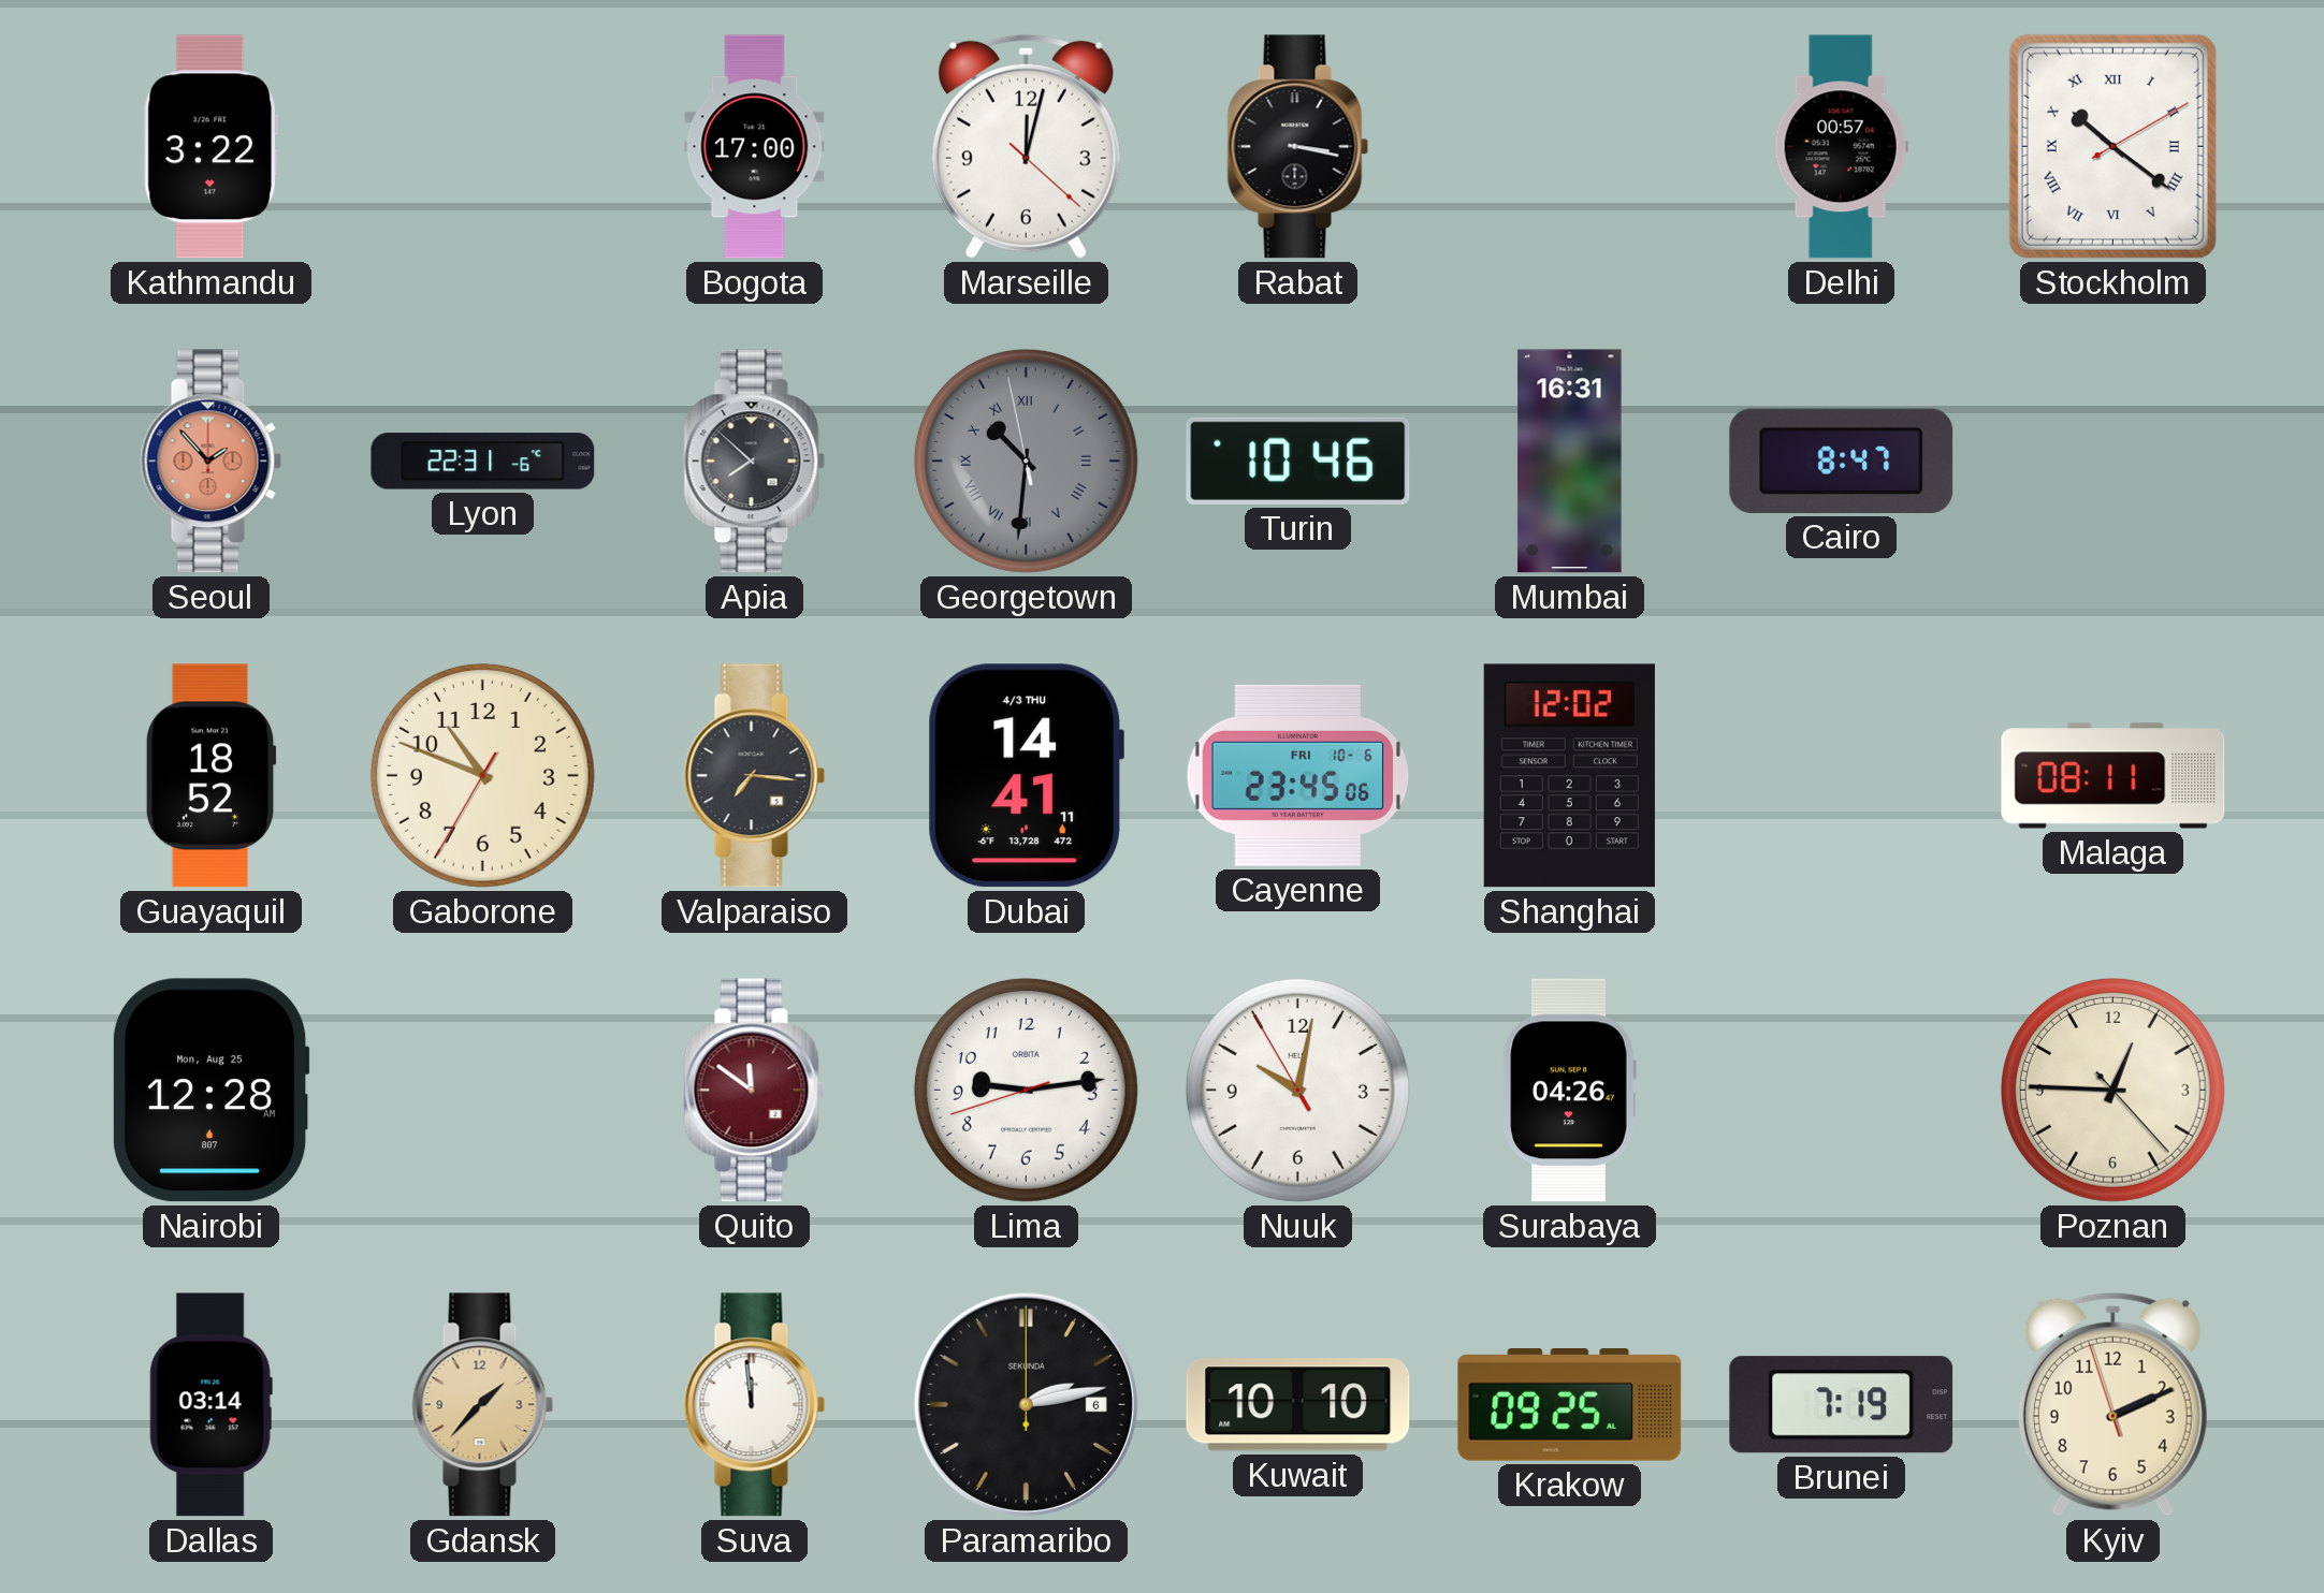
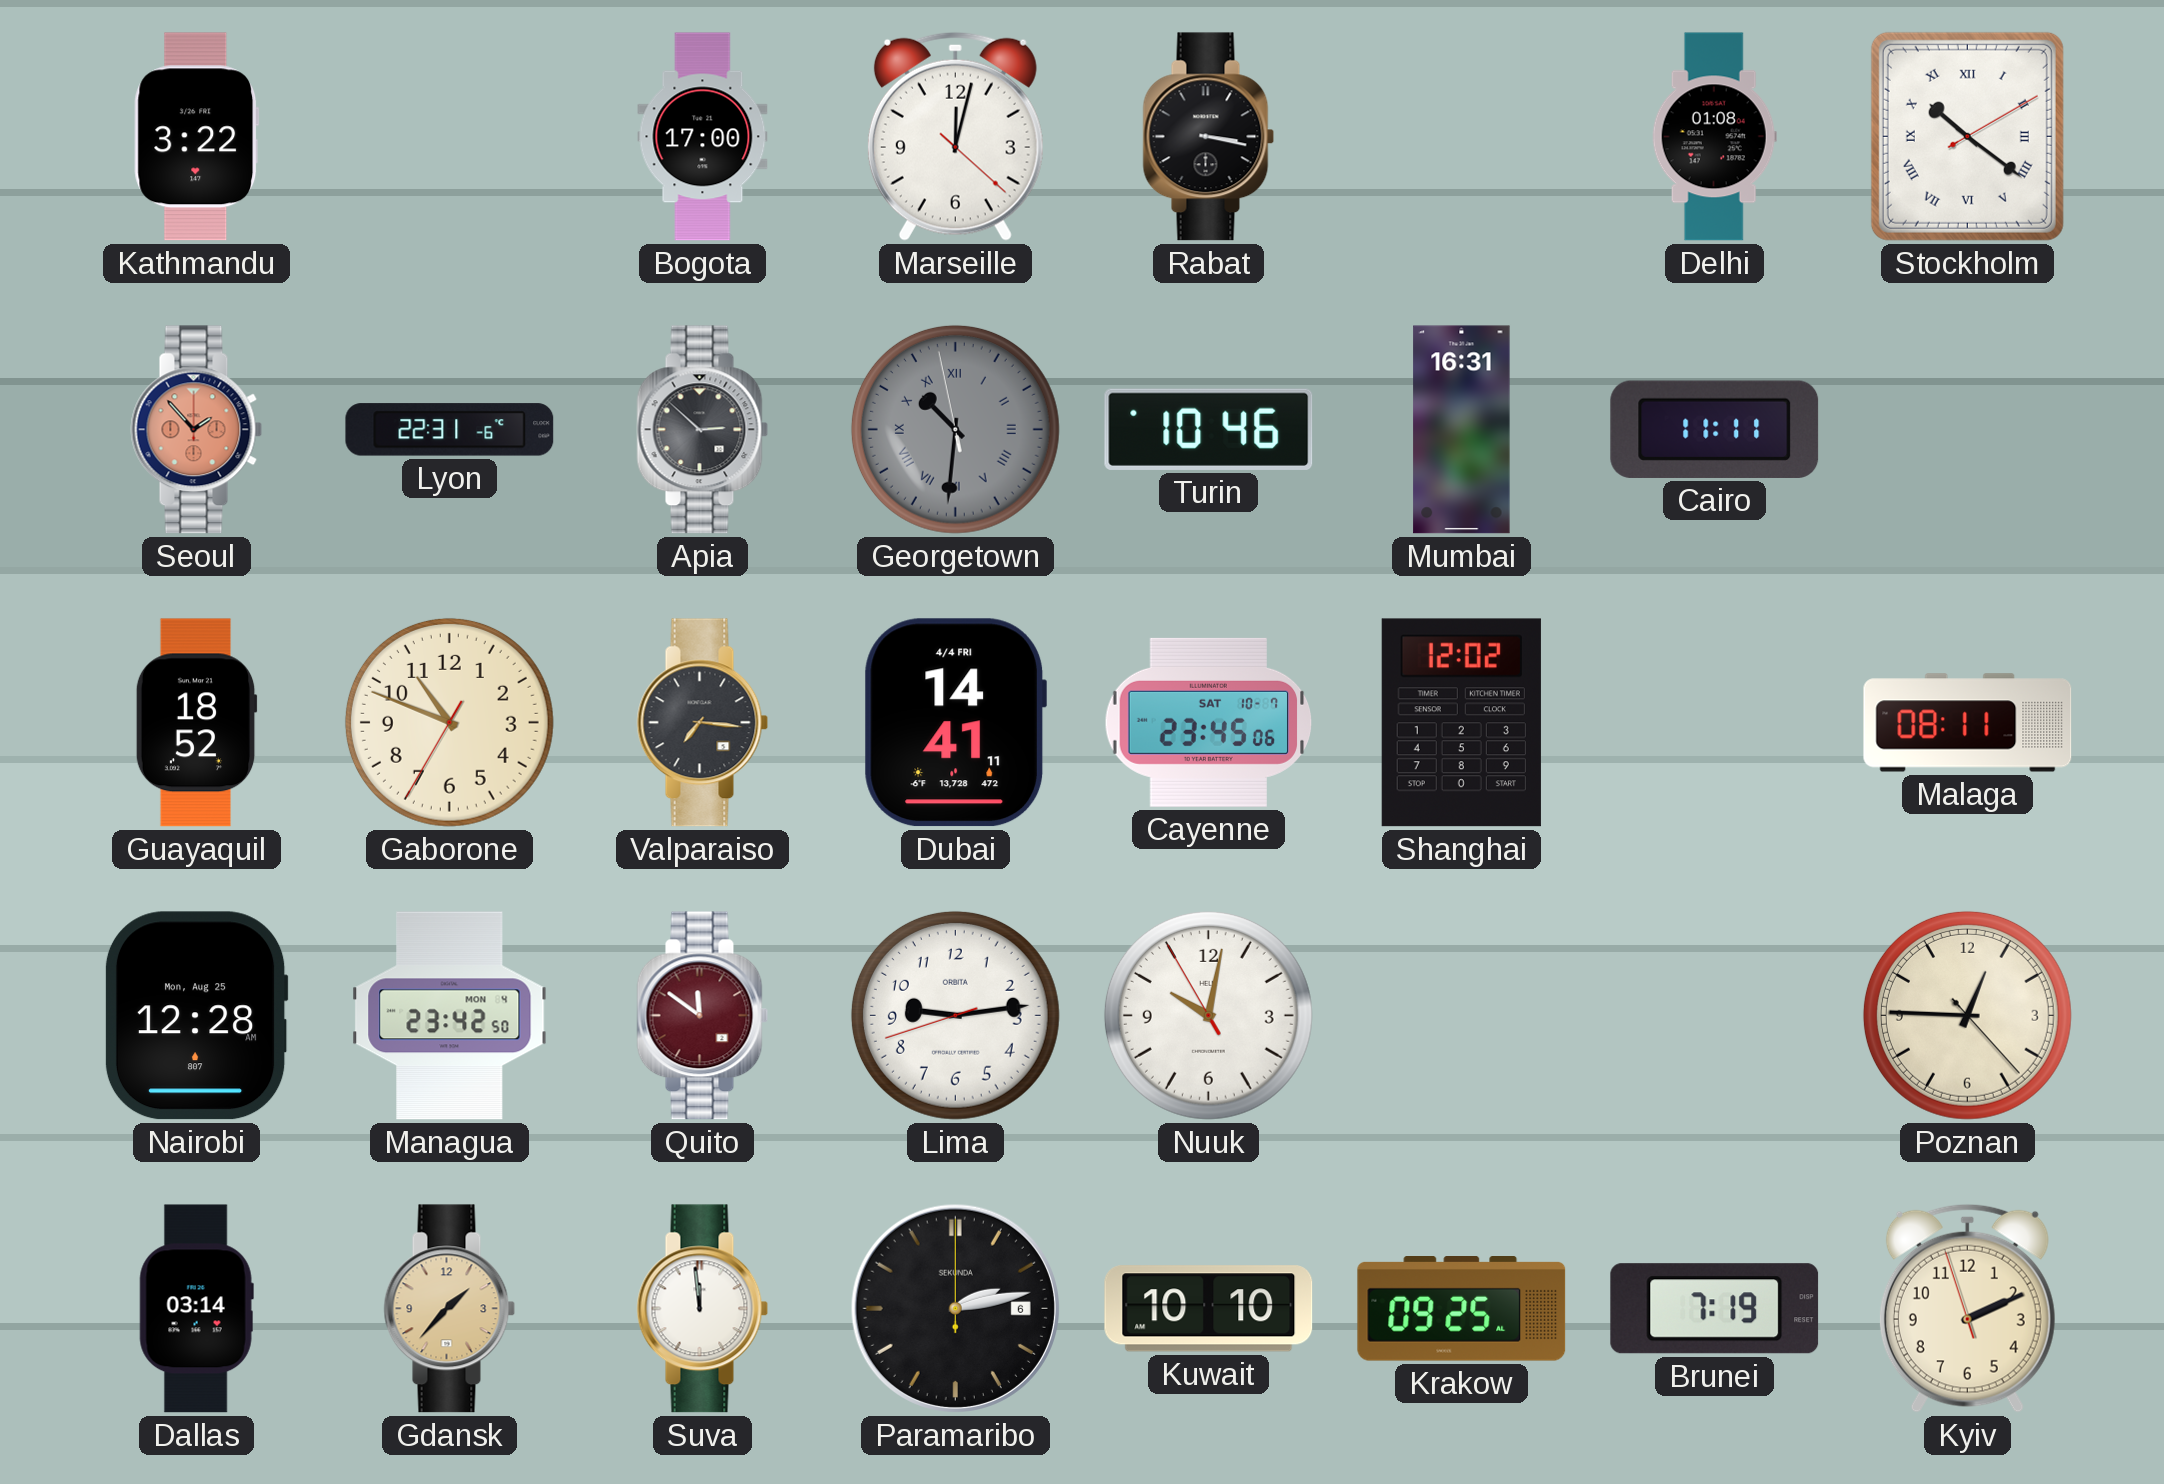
Delhi: 00:57 -> 01:08
Apia: 7:52 -> 2:52
Cairo: 8:47 -> 11:11
Dubai date: 4/3 THU -> 4/4 FRI
Cayenne date: FRI 10-6 -> SAT 10-7
Managua: none -> 23:42
Surabaya: 04:26 -> none
